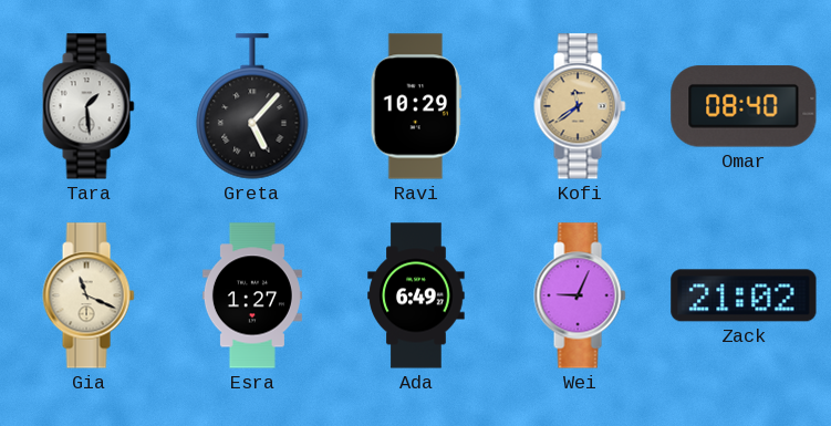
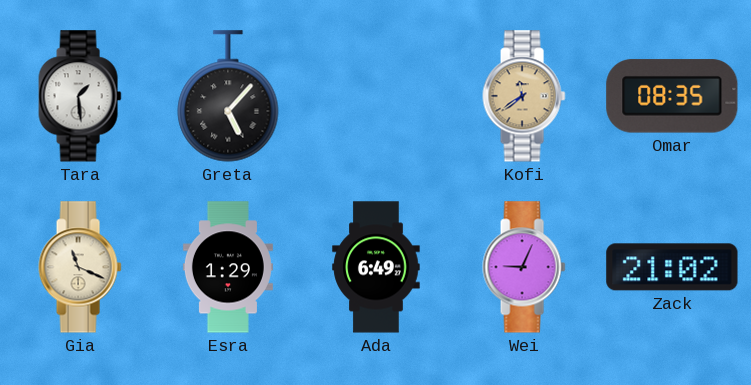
Ravi: 10:29 -> none
Omar: 08:40 -> 08:35
Esra: 1:27 -> 1:29
